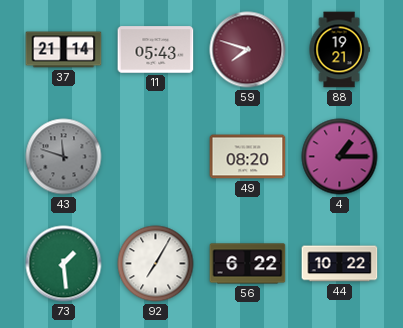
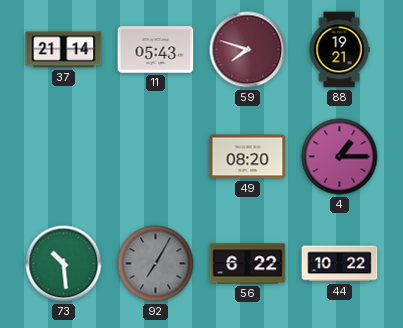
43: 11:48 -> none
73: 1:29 -> 10:29
92 dial: white -> grey
